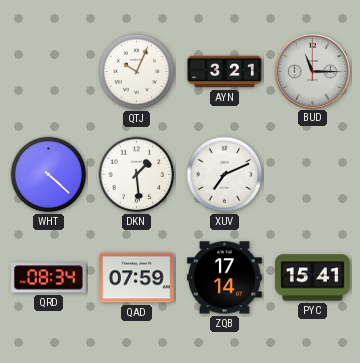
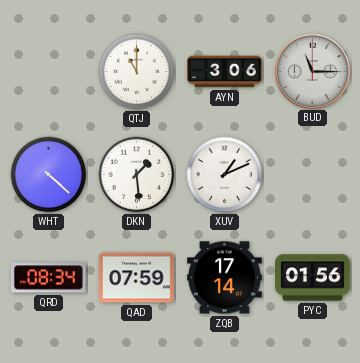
QTJ: 10:04 -> 11:00
AYN: 3:21 -> 3:06
XUV: 7:11 -> 1:11
PYC: 15:41 -> 01:56
